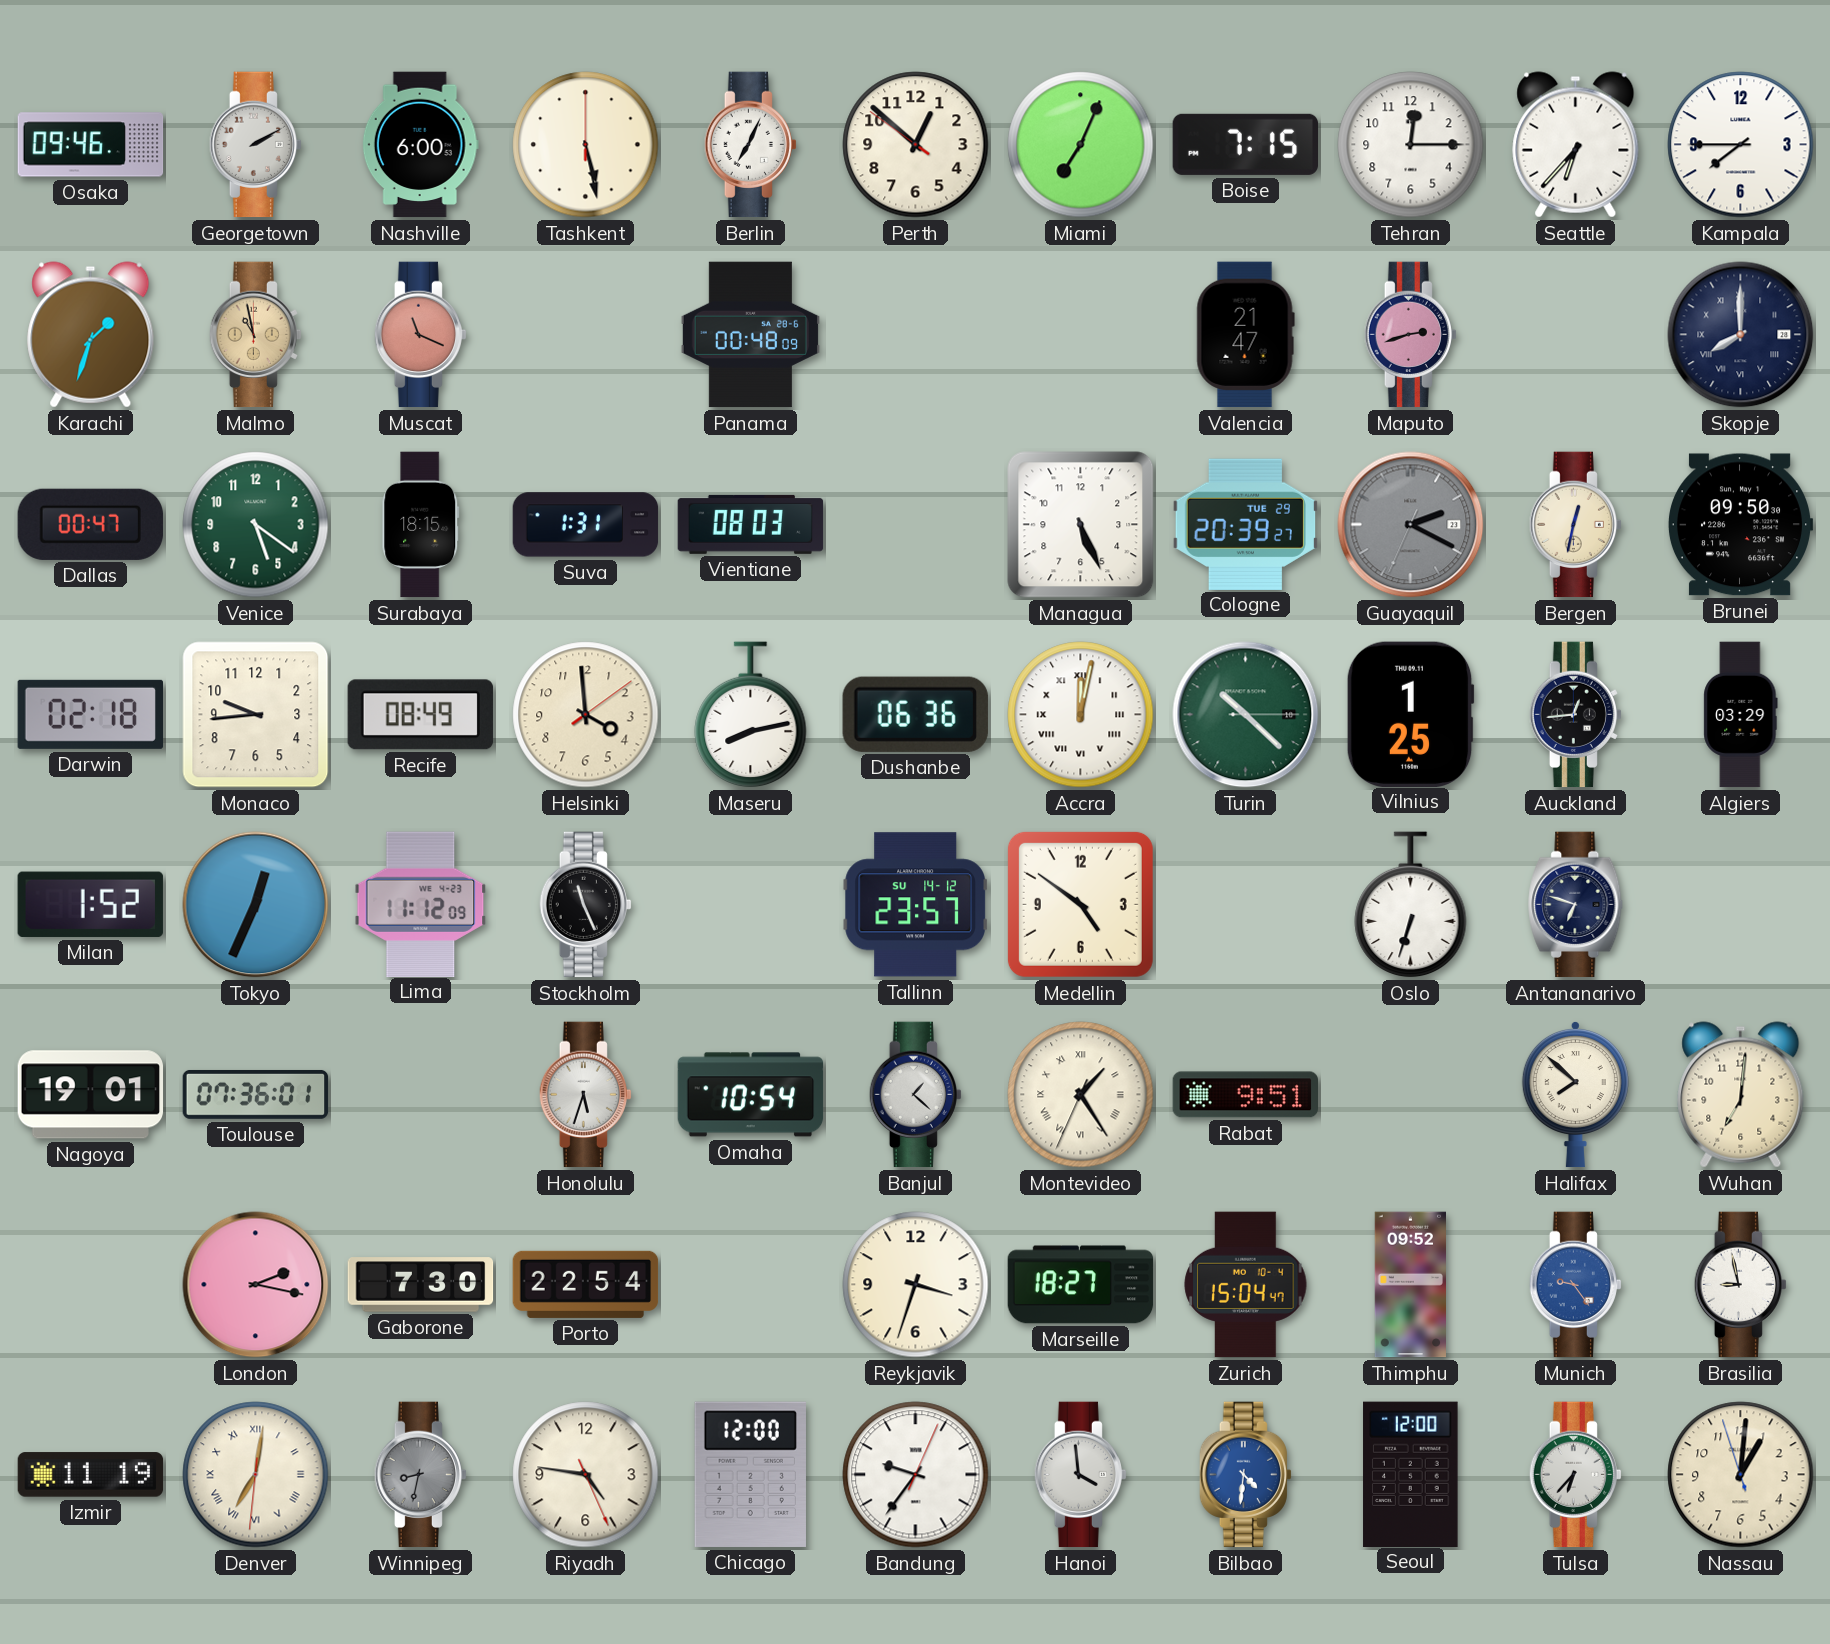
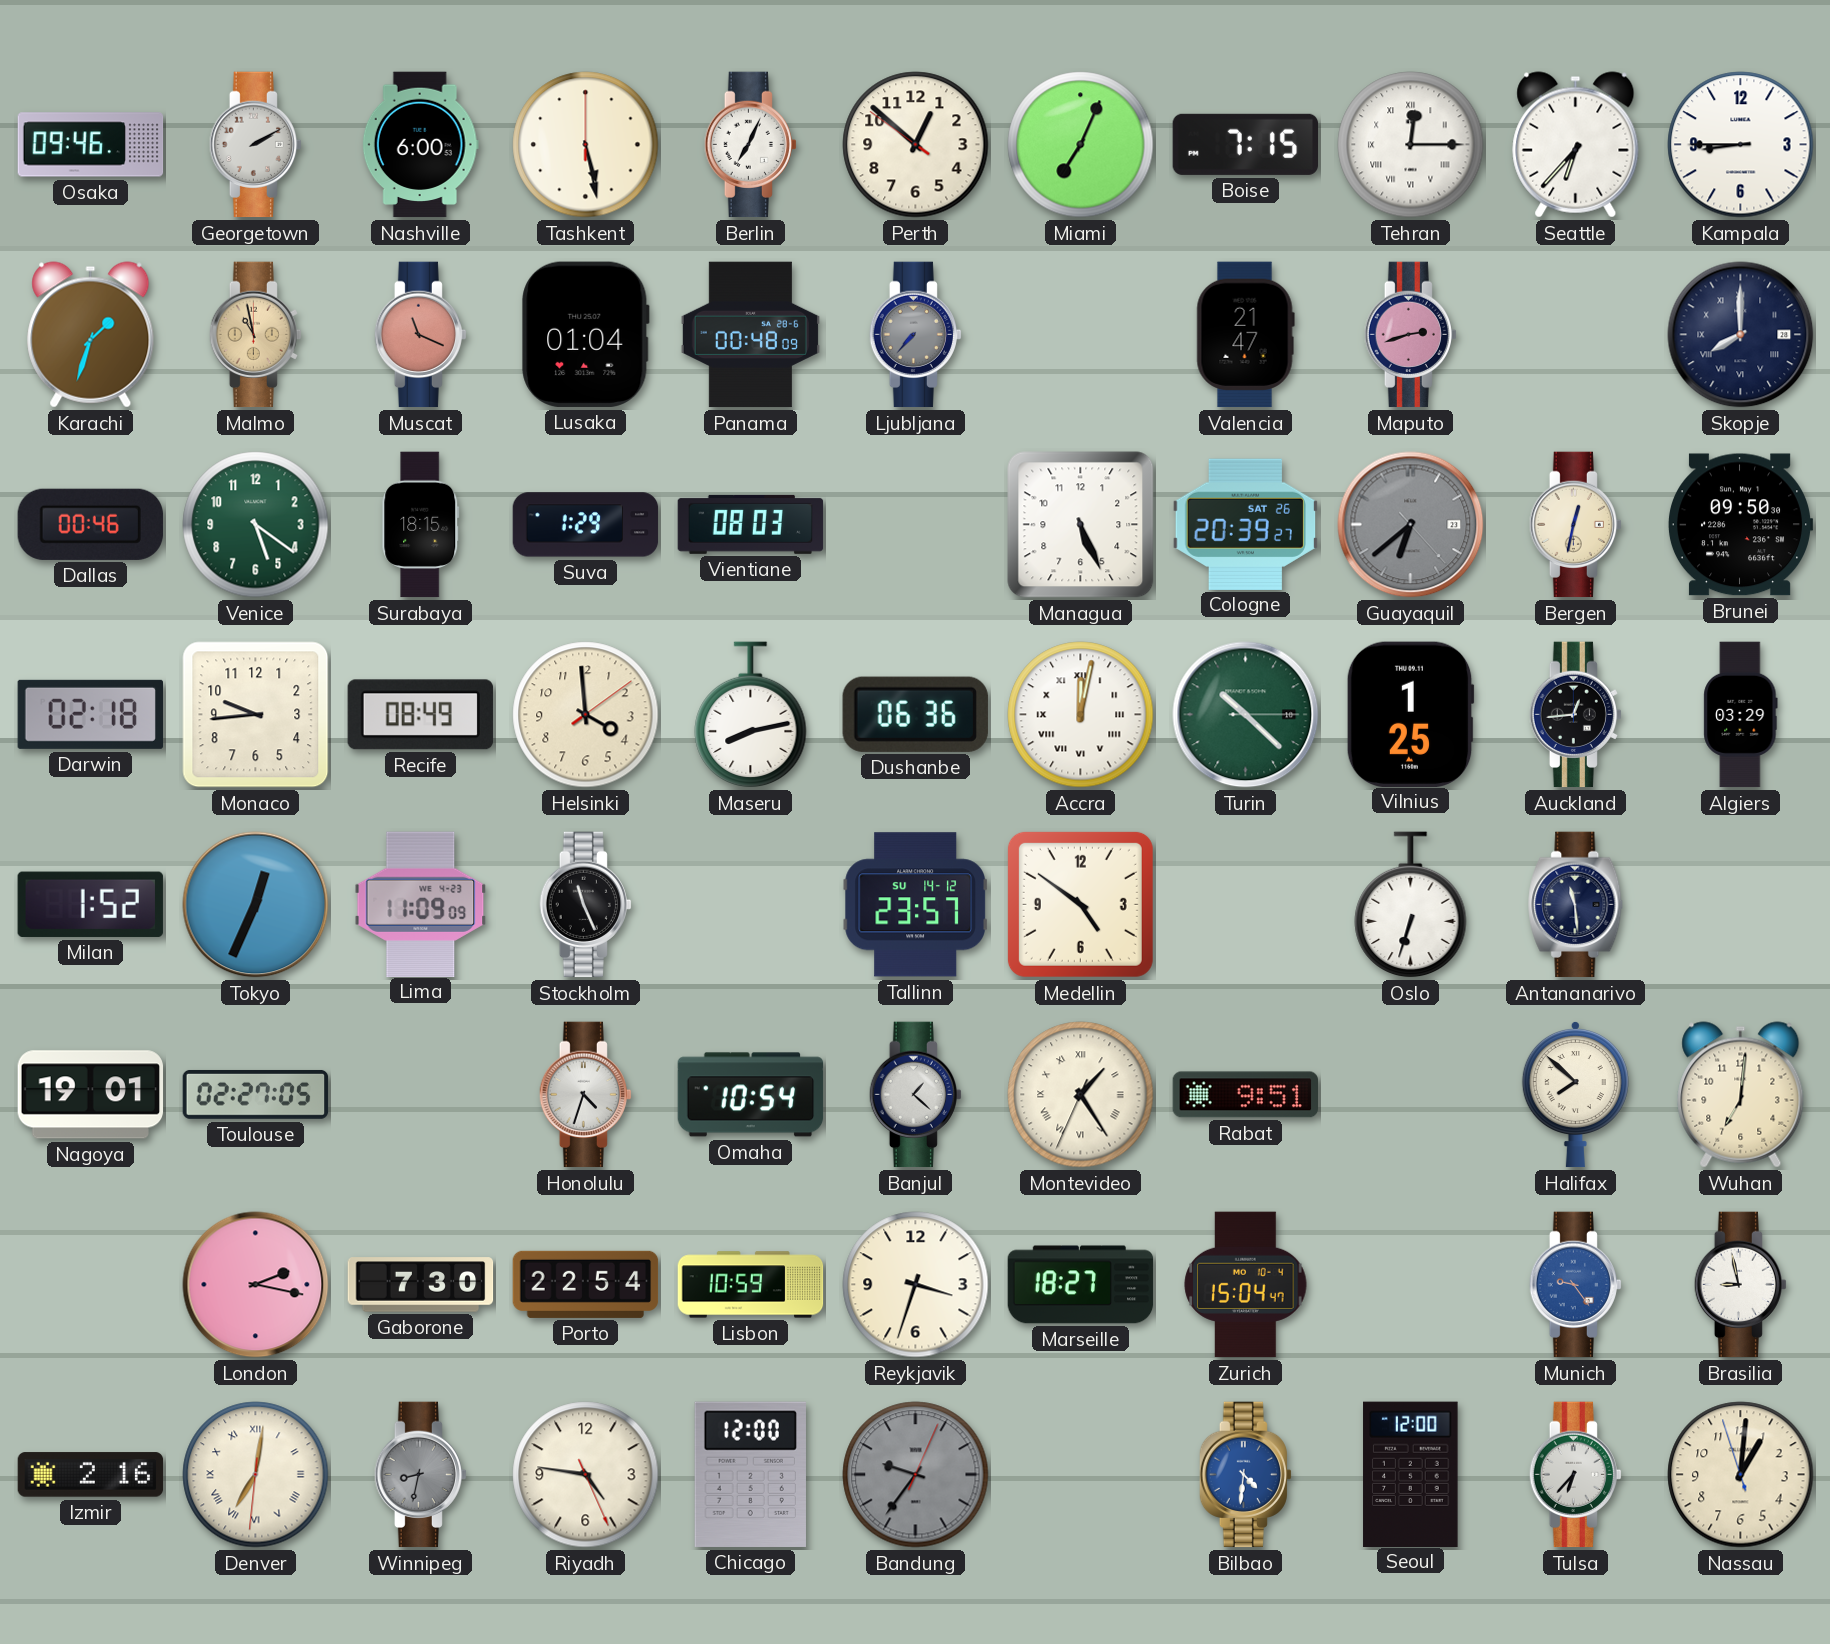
Tehran numerals: Arabic -> Roman
Kampala: 7:45 -> 8:45
Lusaka: none -> 01:04
Ljubljana: none -> 7:37
Dallas: 00:47 -> 00:46
Suva: 1:31 -> 1:29
Cologne date: TUE 29 -> SAT 26
Guayaquil: 2:19 -> 6:38
Lima: 11:12 -> 11:09
Antananarivo: 6:48 -> 11:29
Toulouse: 07:36 -> 02:27
Honolulu: 5:33 -> 4:33
Lisbon: none -> 10:59
Thimphu: 09:52 -> none
Izmir: 11:19 -> 2:16
Bandung dial: white -> grey
Hanoi: 3:59 -> none
